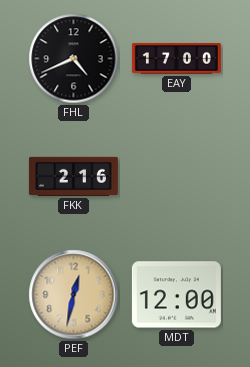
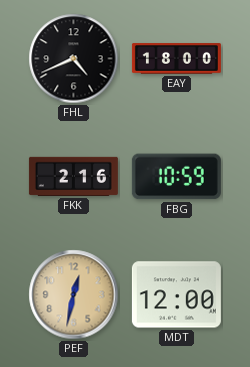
EAY: 17:00 -> 18:00
FBG: none -> 10:59
